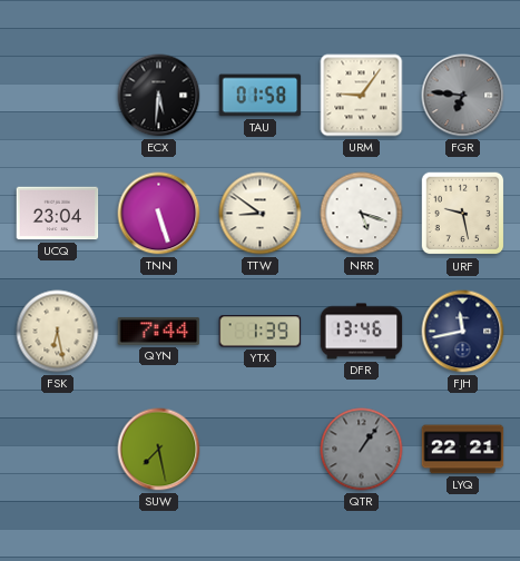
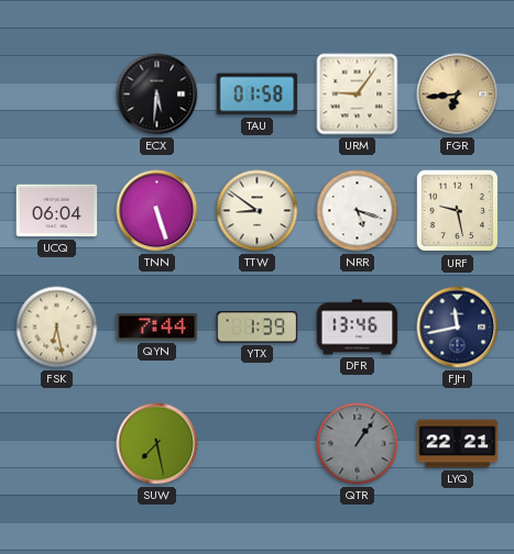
FGR: 6:46 -> 6:44
FGR dial: grey -> champagne
UCQ: 23:04 -> 06:04
